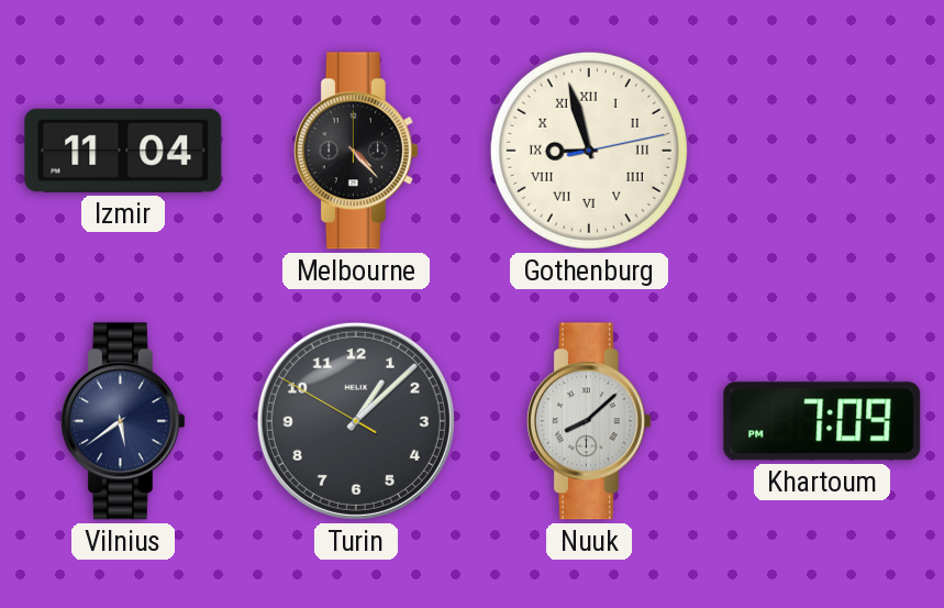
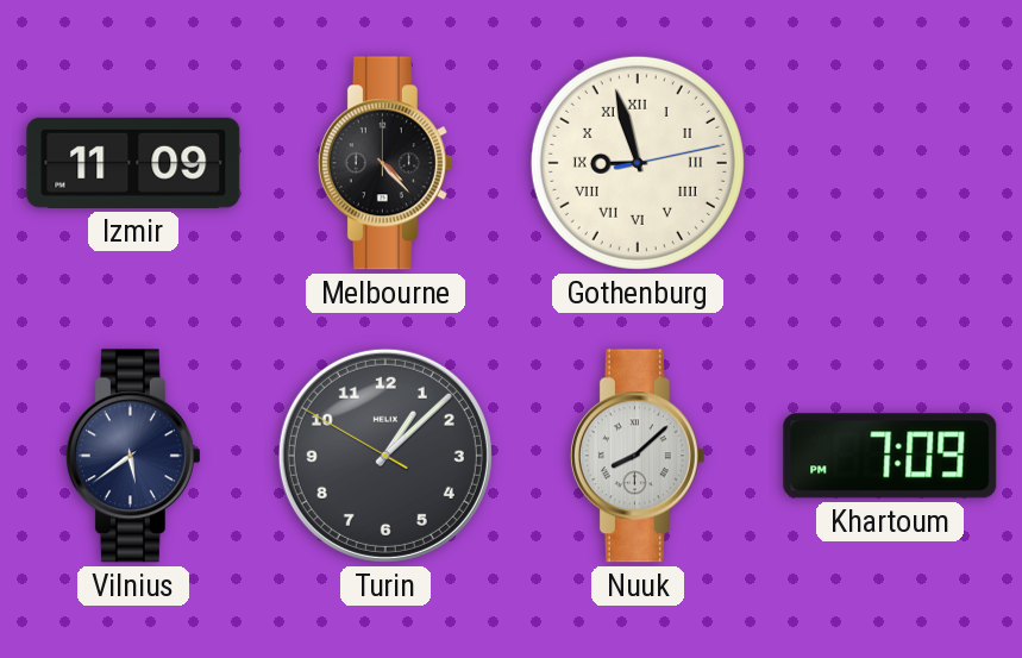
Izmir: 11:04 -> 11:09
